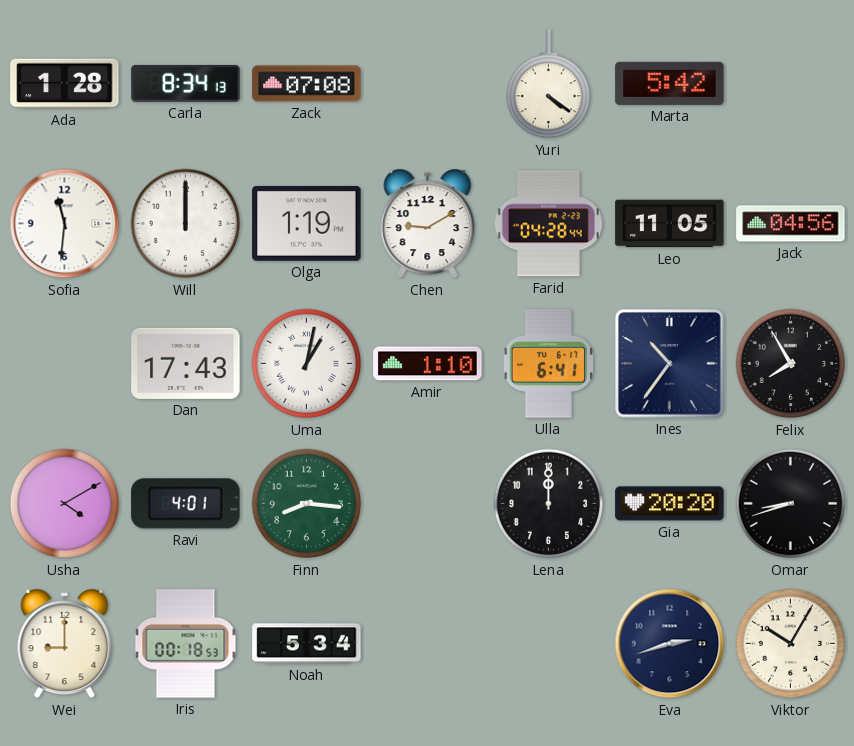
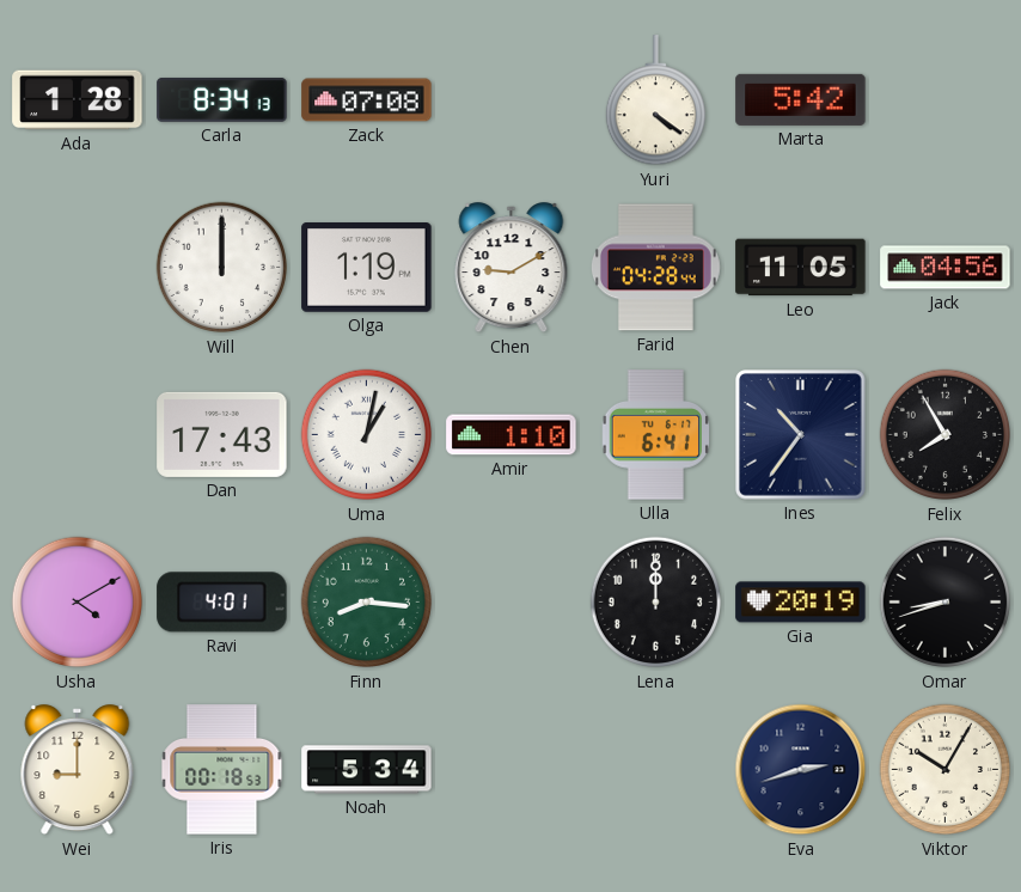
Sofia: 11:31 -> none
Gia: 20:20 -> 20:19
